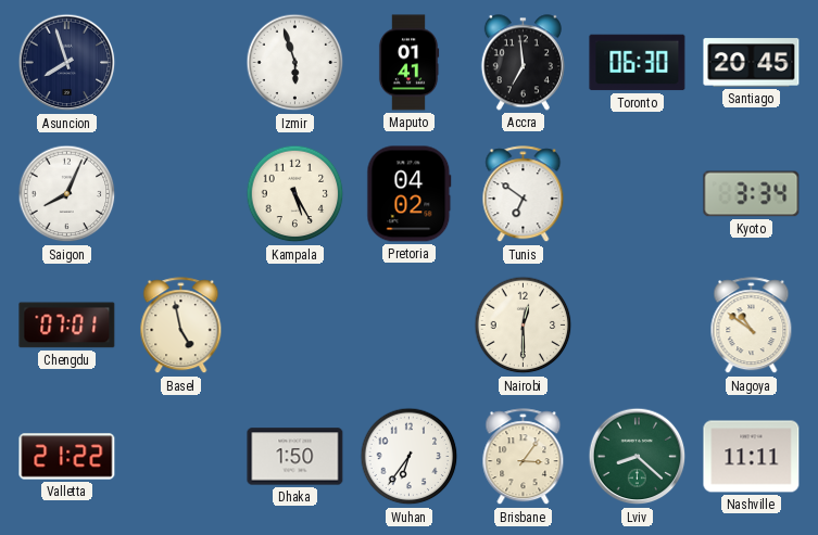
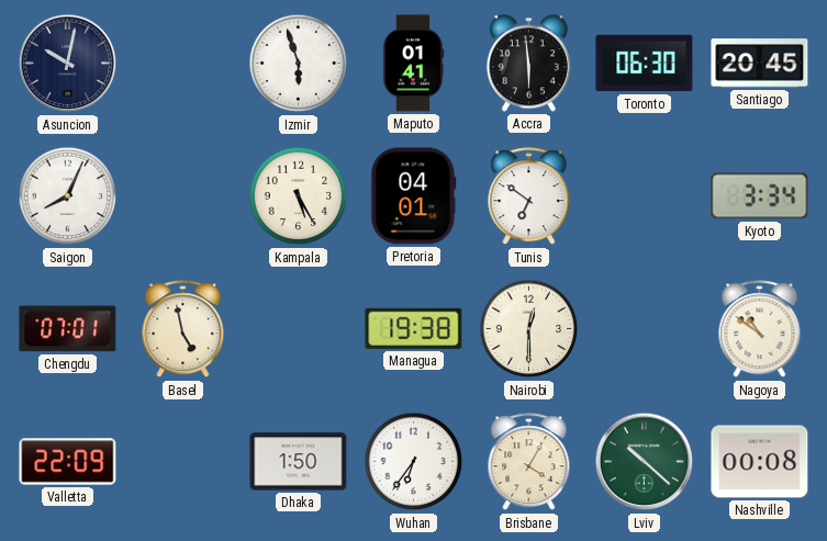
Asuncion: 7:57 -> 10:02
Accra: 6:59 -> 5:59
Pretoria: 04:02 -> 04:01
Managua: none -> 19:38
Valletta: 21:22 -> 22:09
Brisbane: 3:06 -> 4:05
Lviv: 8:22 -> 10:22
Nashville: 11:11 -> 00:08
